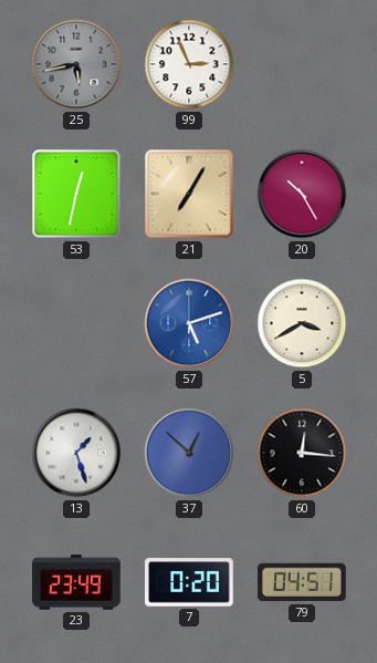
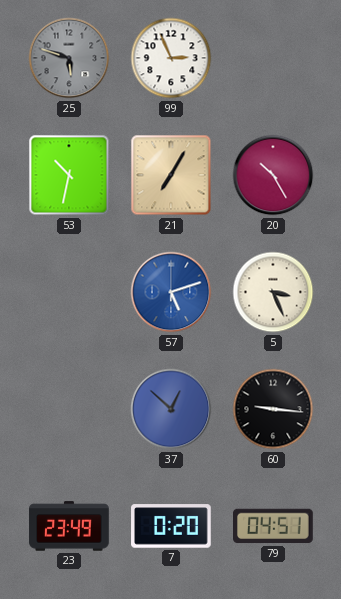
25: 5:43 -> 5:48
53: 12:32 -> 10:32
5: 3:40 -> 3:26
13: 1:27 -> none
60: 12:16 -> 9:16
